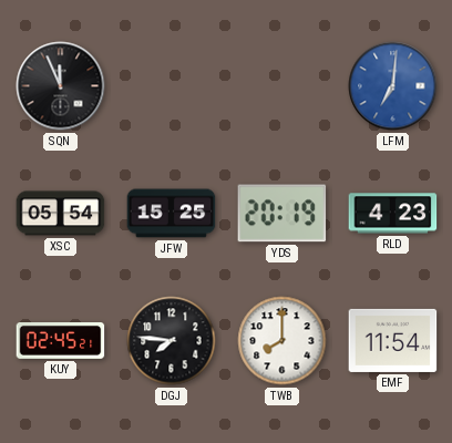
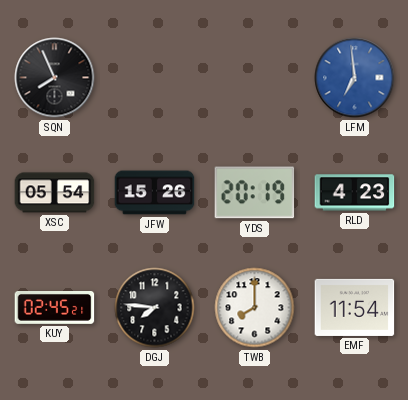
SQN: 11:56 -> 7:56
LFM: 7:01 -> 6:59
JFW: 15:25 -> 15:26
